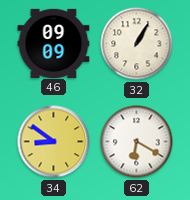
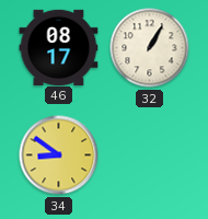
46: 09:09 -> 08:17
62: 6:20 -> none
